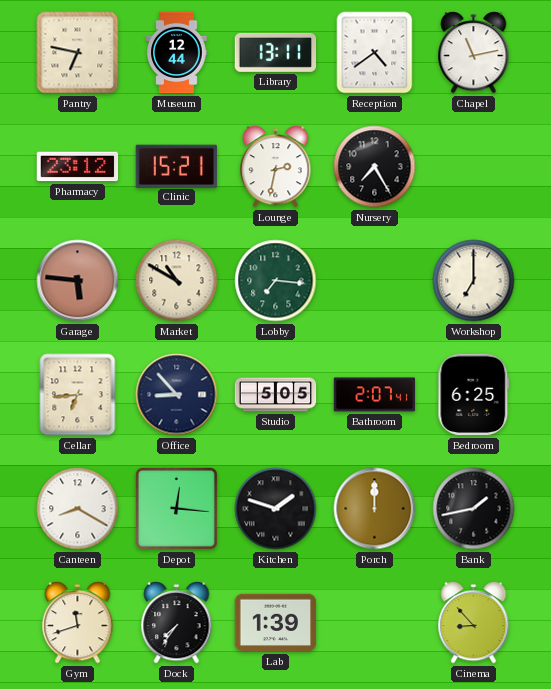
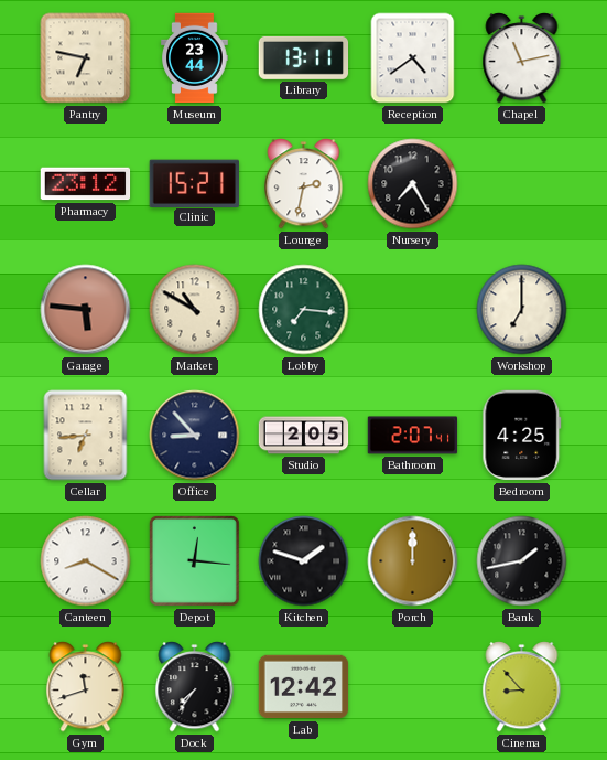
Museum: 12:44 -> 23:44
Studio: 5:05 -> 2:05
Bedroom: 6:25 -> 4:25
Lab: 1:39 -> 12:42
